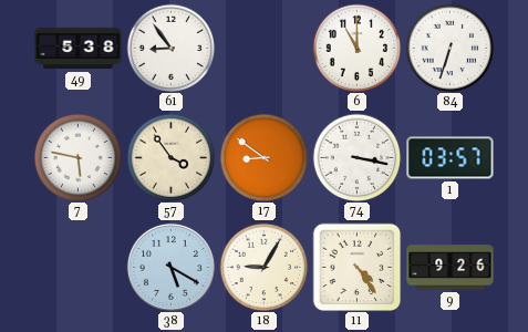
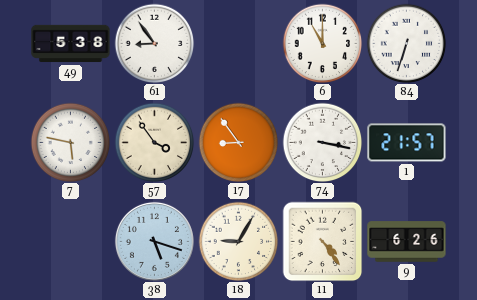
17: 8:51 -> 8:54
1: 03:57 -> 21:57
38: 5:20 -> 5:18
9: 9:26 -> 6:26
